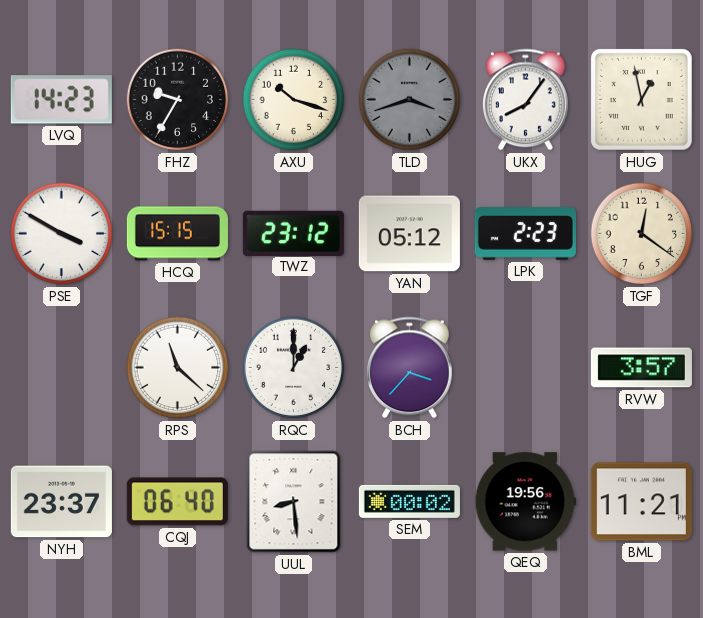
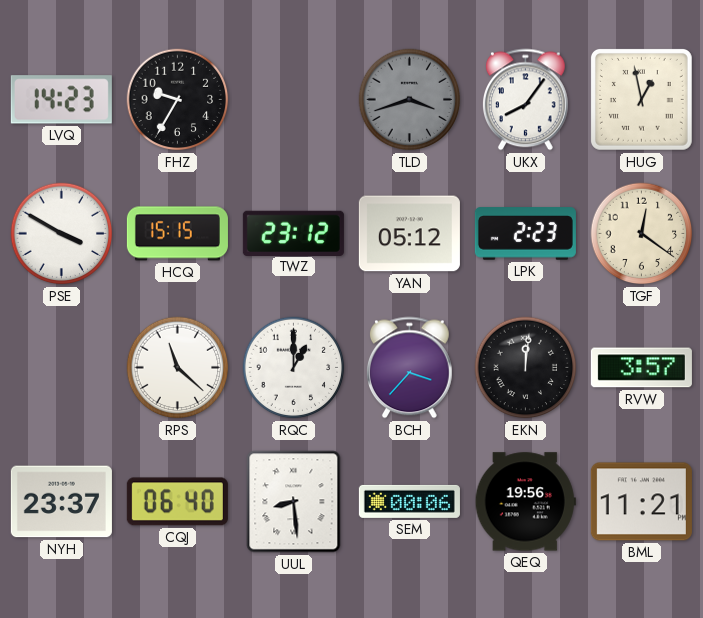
AXU: 10:18 -> none
EKN: none -> 12:01
SEM: 00:02 -> 00:06
